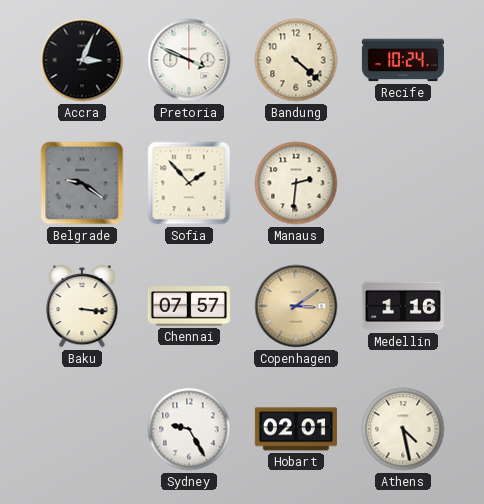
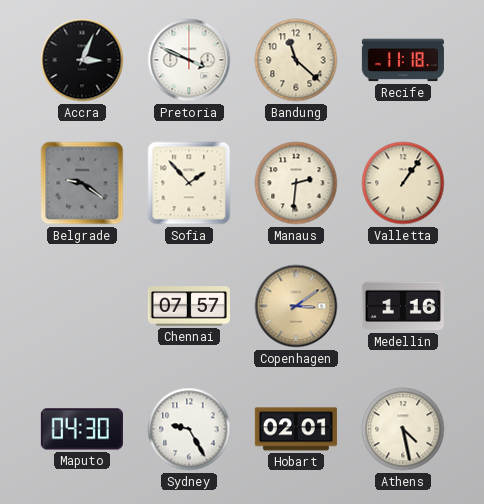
Bandung: 4:22 -> 11:22
Recife: 10:24 -> 11:18
Valletta: none -> 1:06
Baku: 3:16 -> none
Maputo: none -> 04:30
